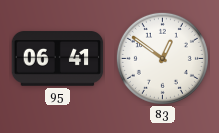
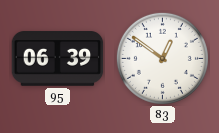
95: 06:41 -> 06:39
